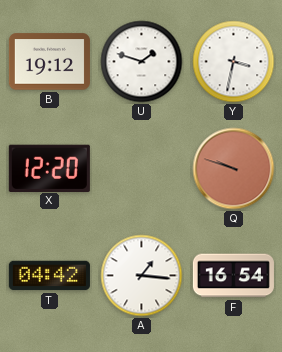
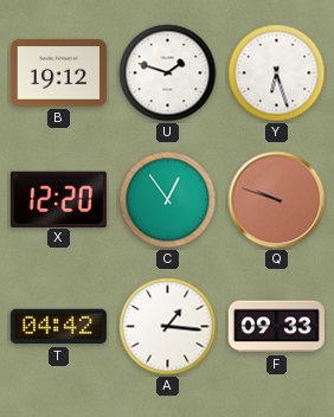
Y: 3:32 -> 6:27
C: none -> 12:54
F: 16:54 -> 09:33
